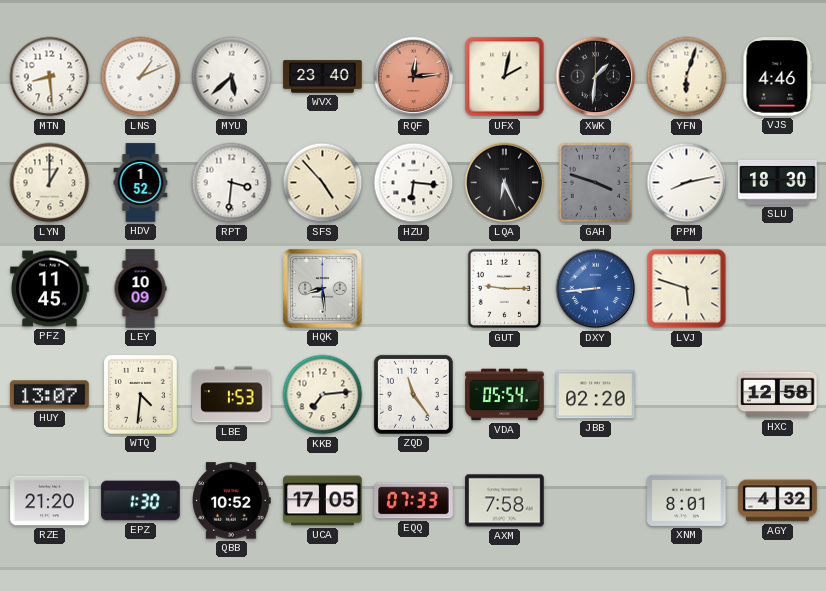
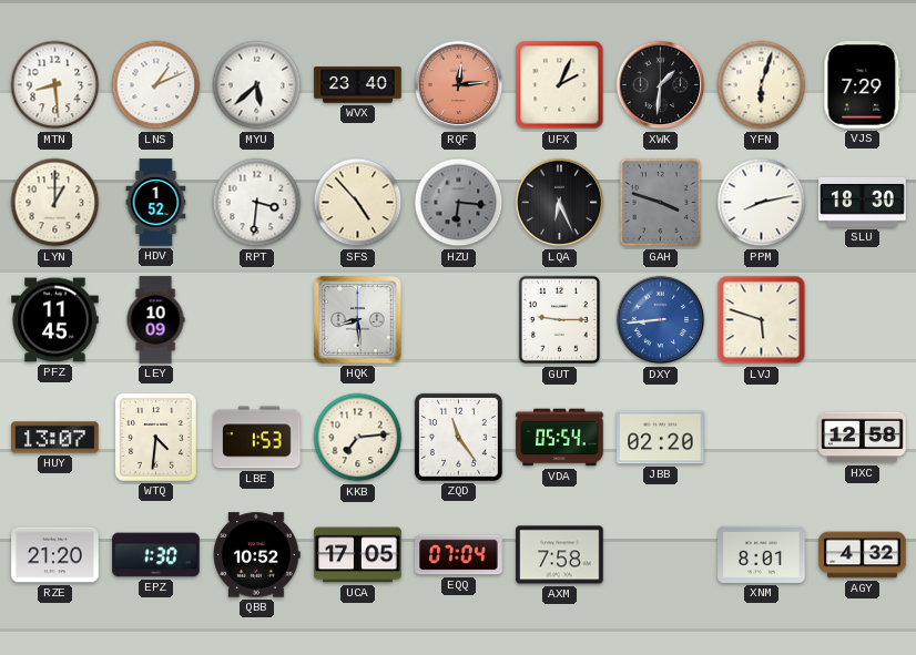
UFX: 2:02 -> 2:04
VJS: 4:46 -> 7:29
HZU dial: white -> grey
EQQ: 07:33 -> 07:04
